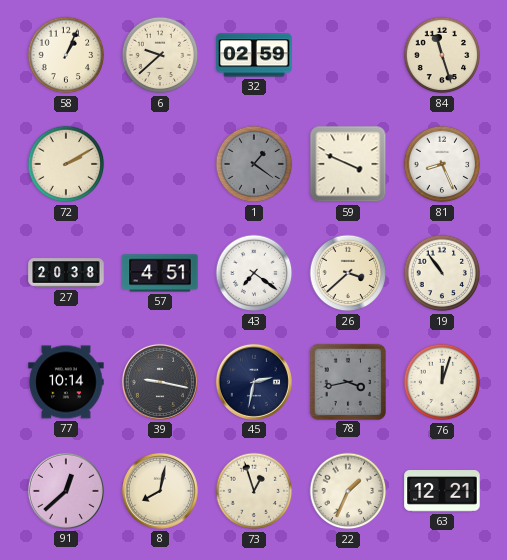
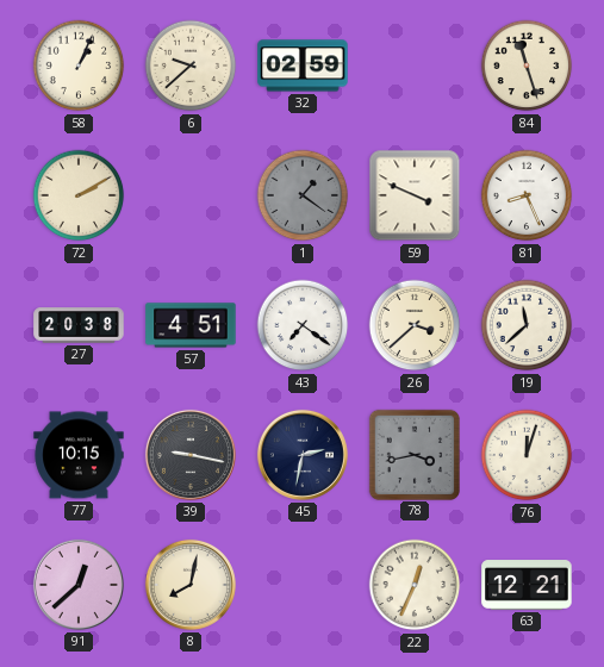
19: 10:54 -> 11:38
77: 10:14 -> 10:15
73: 12:57 -> none
22: 1:34 -> 12:34
